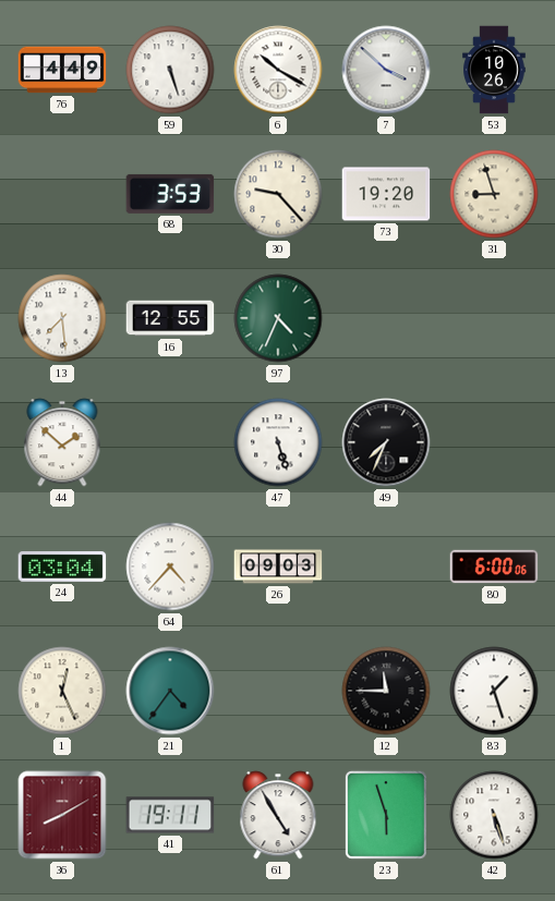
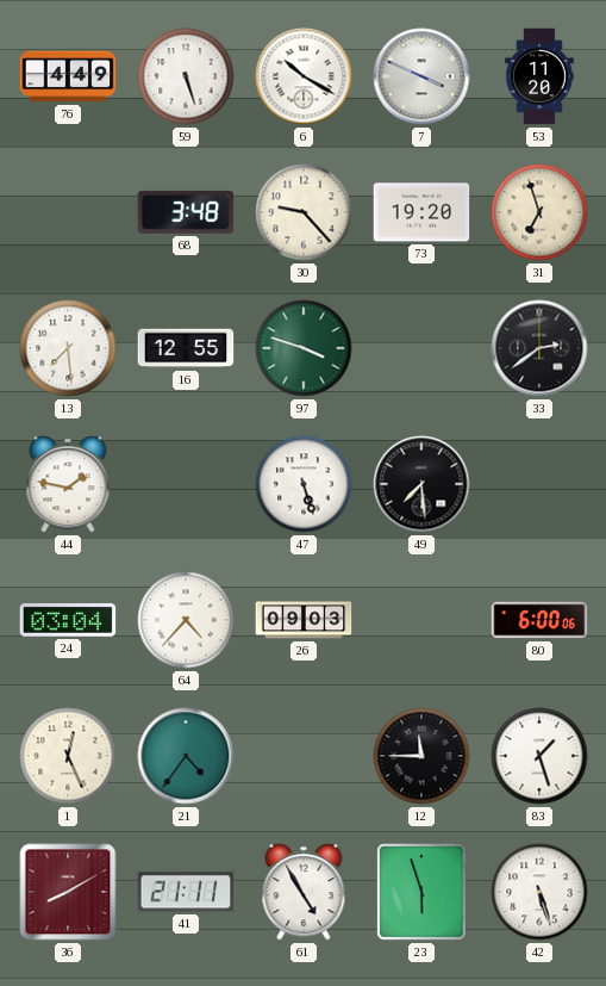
7: 3:52 -> 3:49
53: 10:26 -> 11:20
68: 3:53 -> 3:48
31: 8:57 -> 6:57
97: 4:34 -> 3:48
33: none -> 2:39
44: 1:52 -> 1:47
49: 7:34 -> 7:29
41: 19:11 -> 21:11
